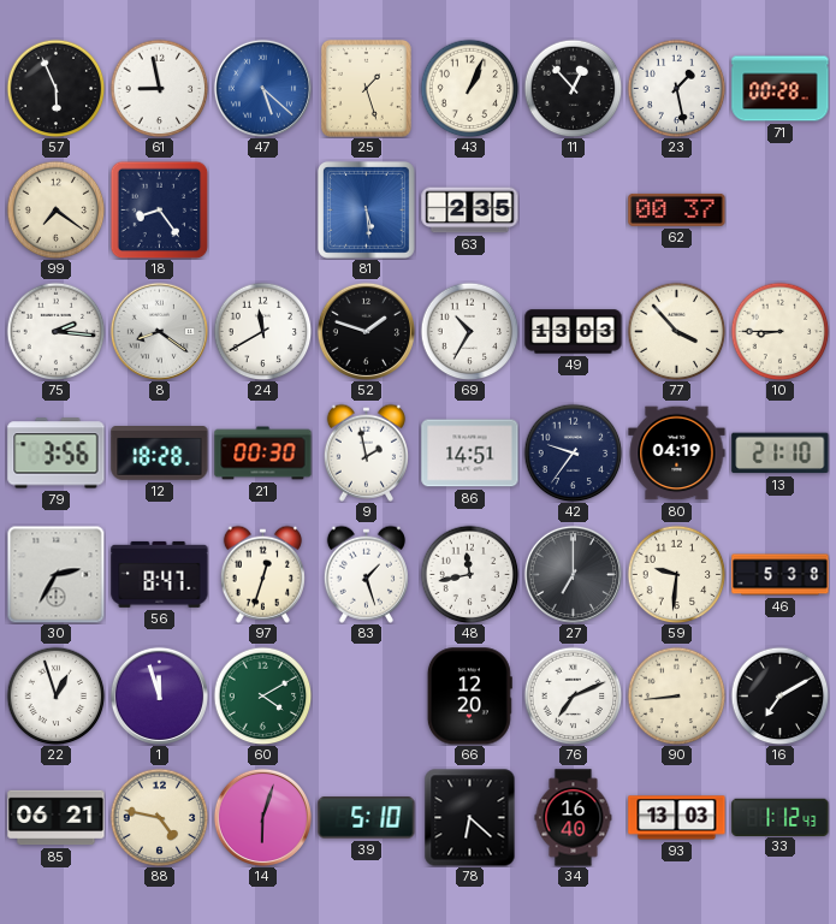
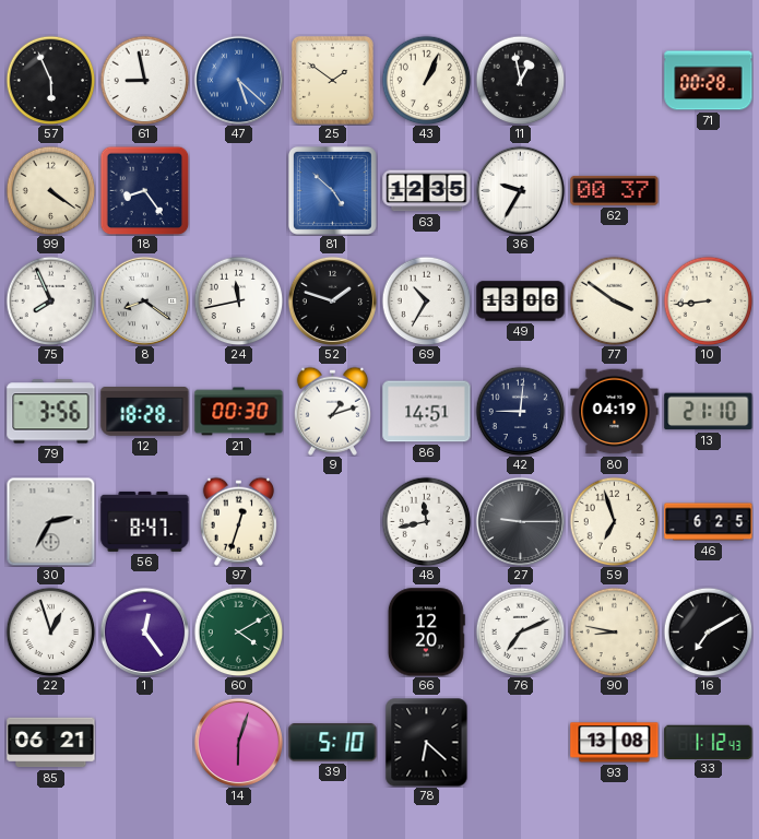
25: 1:27 -> 1:51
11: 12:53 -> 12:58
23: 1:28 -> none
99: 7:21 -> 4:21
81: 5:29 -> 4:52
63: 2:35 -> 12:35
36: none -> 9:35
75: 2:16 -> 7:56
24: 11:40 -> 11:43
49: 13:03 -> 13:06
77: 3:53 -> 3:51
10: 8:45 -> 8:44
9: 1:58 -> 1:12
42: 9:36 -> 9:01
83: 1:27 -> none
27: 7:00 -> 9:15
59: 9:31 -> 6:57
46: 5:38 -> 6:25
1: 11:57 -> 12:24
90: 8:44 -> 8:47
88: 4:47 -> none
34: 16:40 -> none
93: 13:03 -> 13:08
